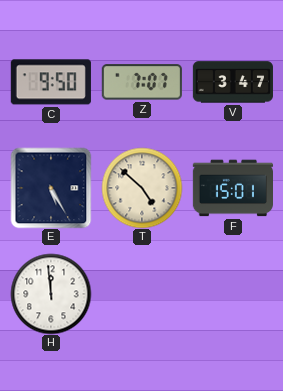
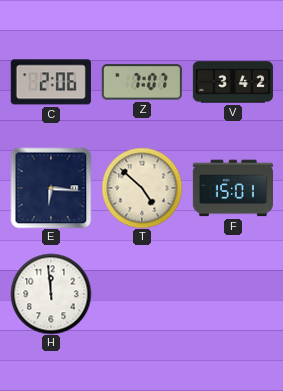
C: 9:50 -> 2:06
V: 3:47 -> 3:42
E: 5:25 -> 6:16
